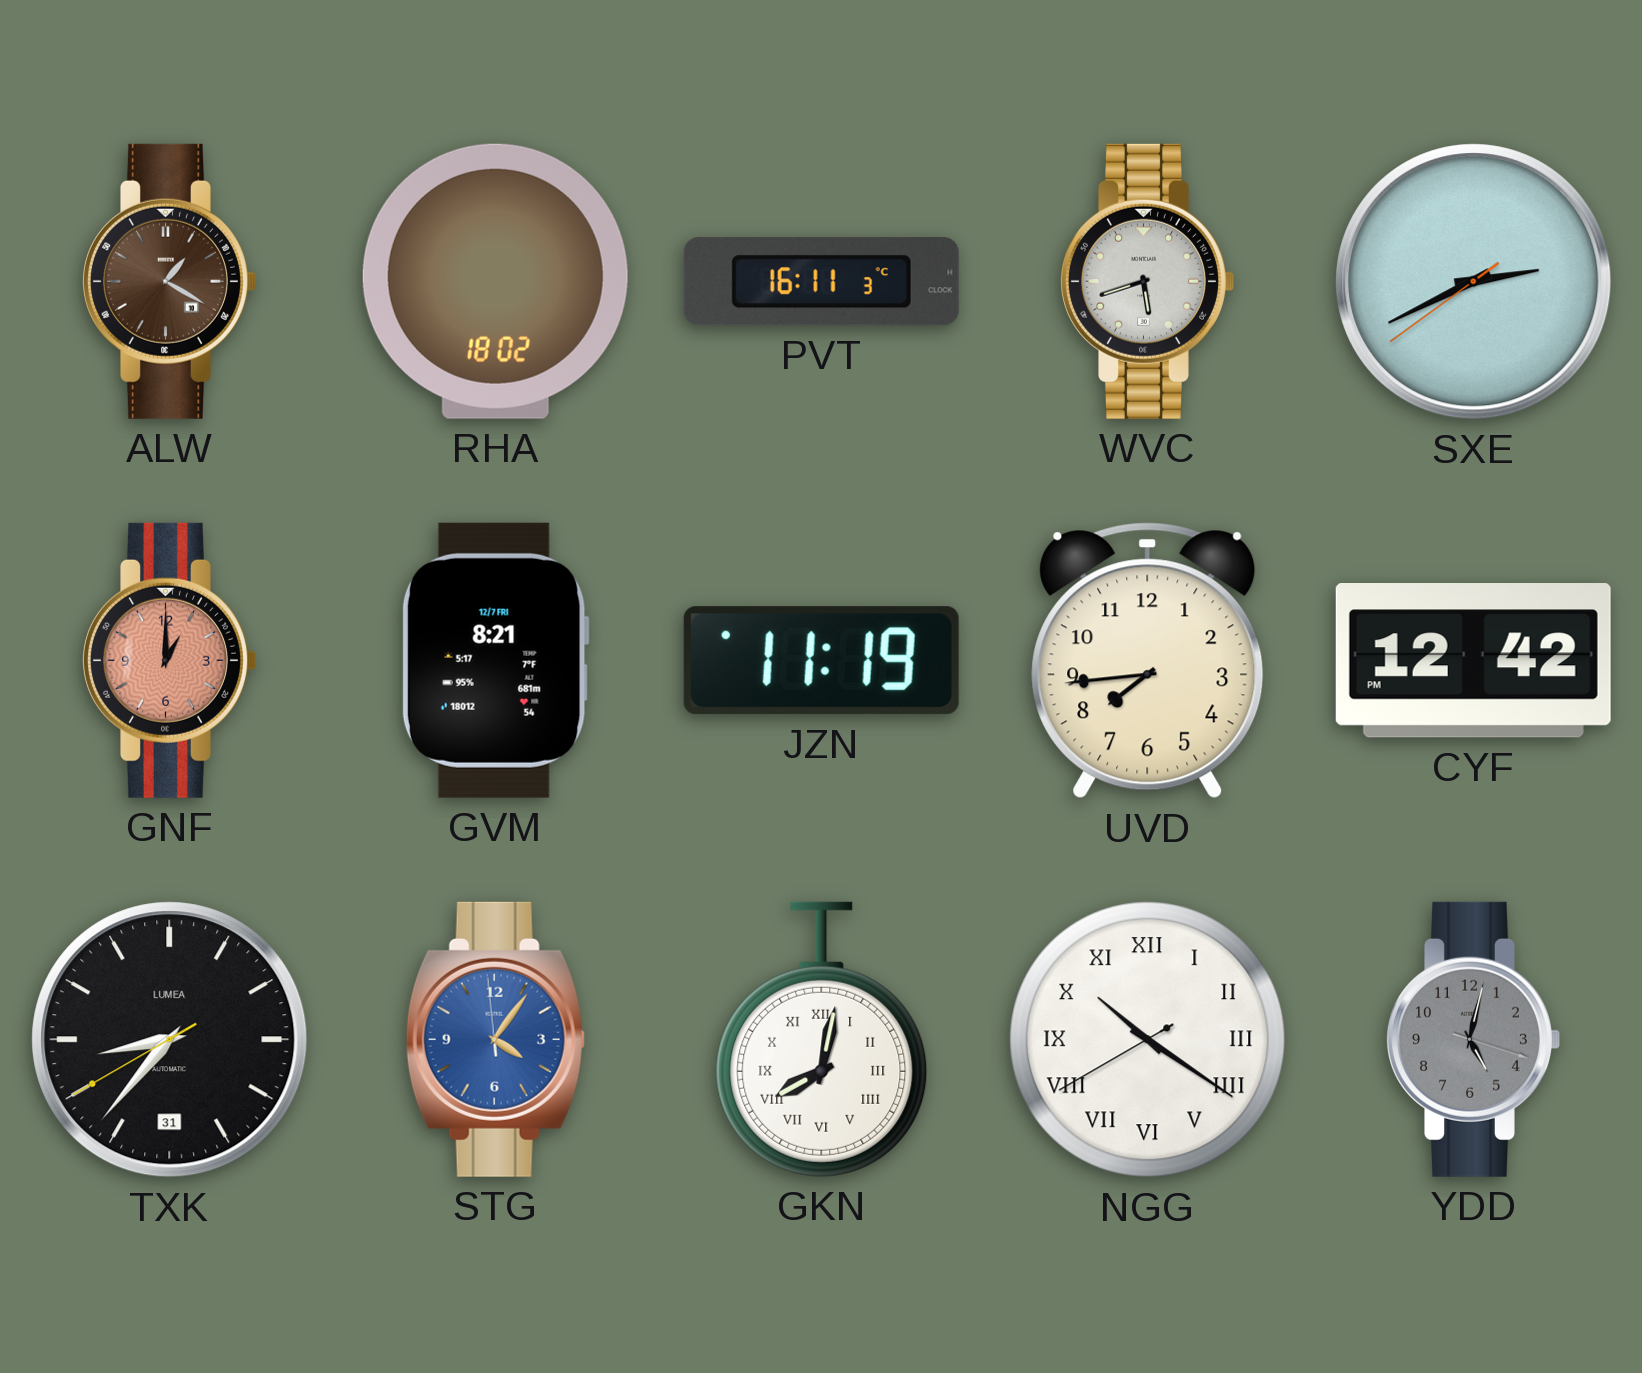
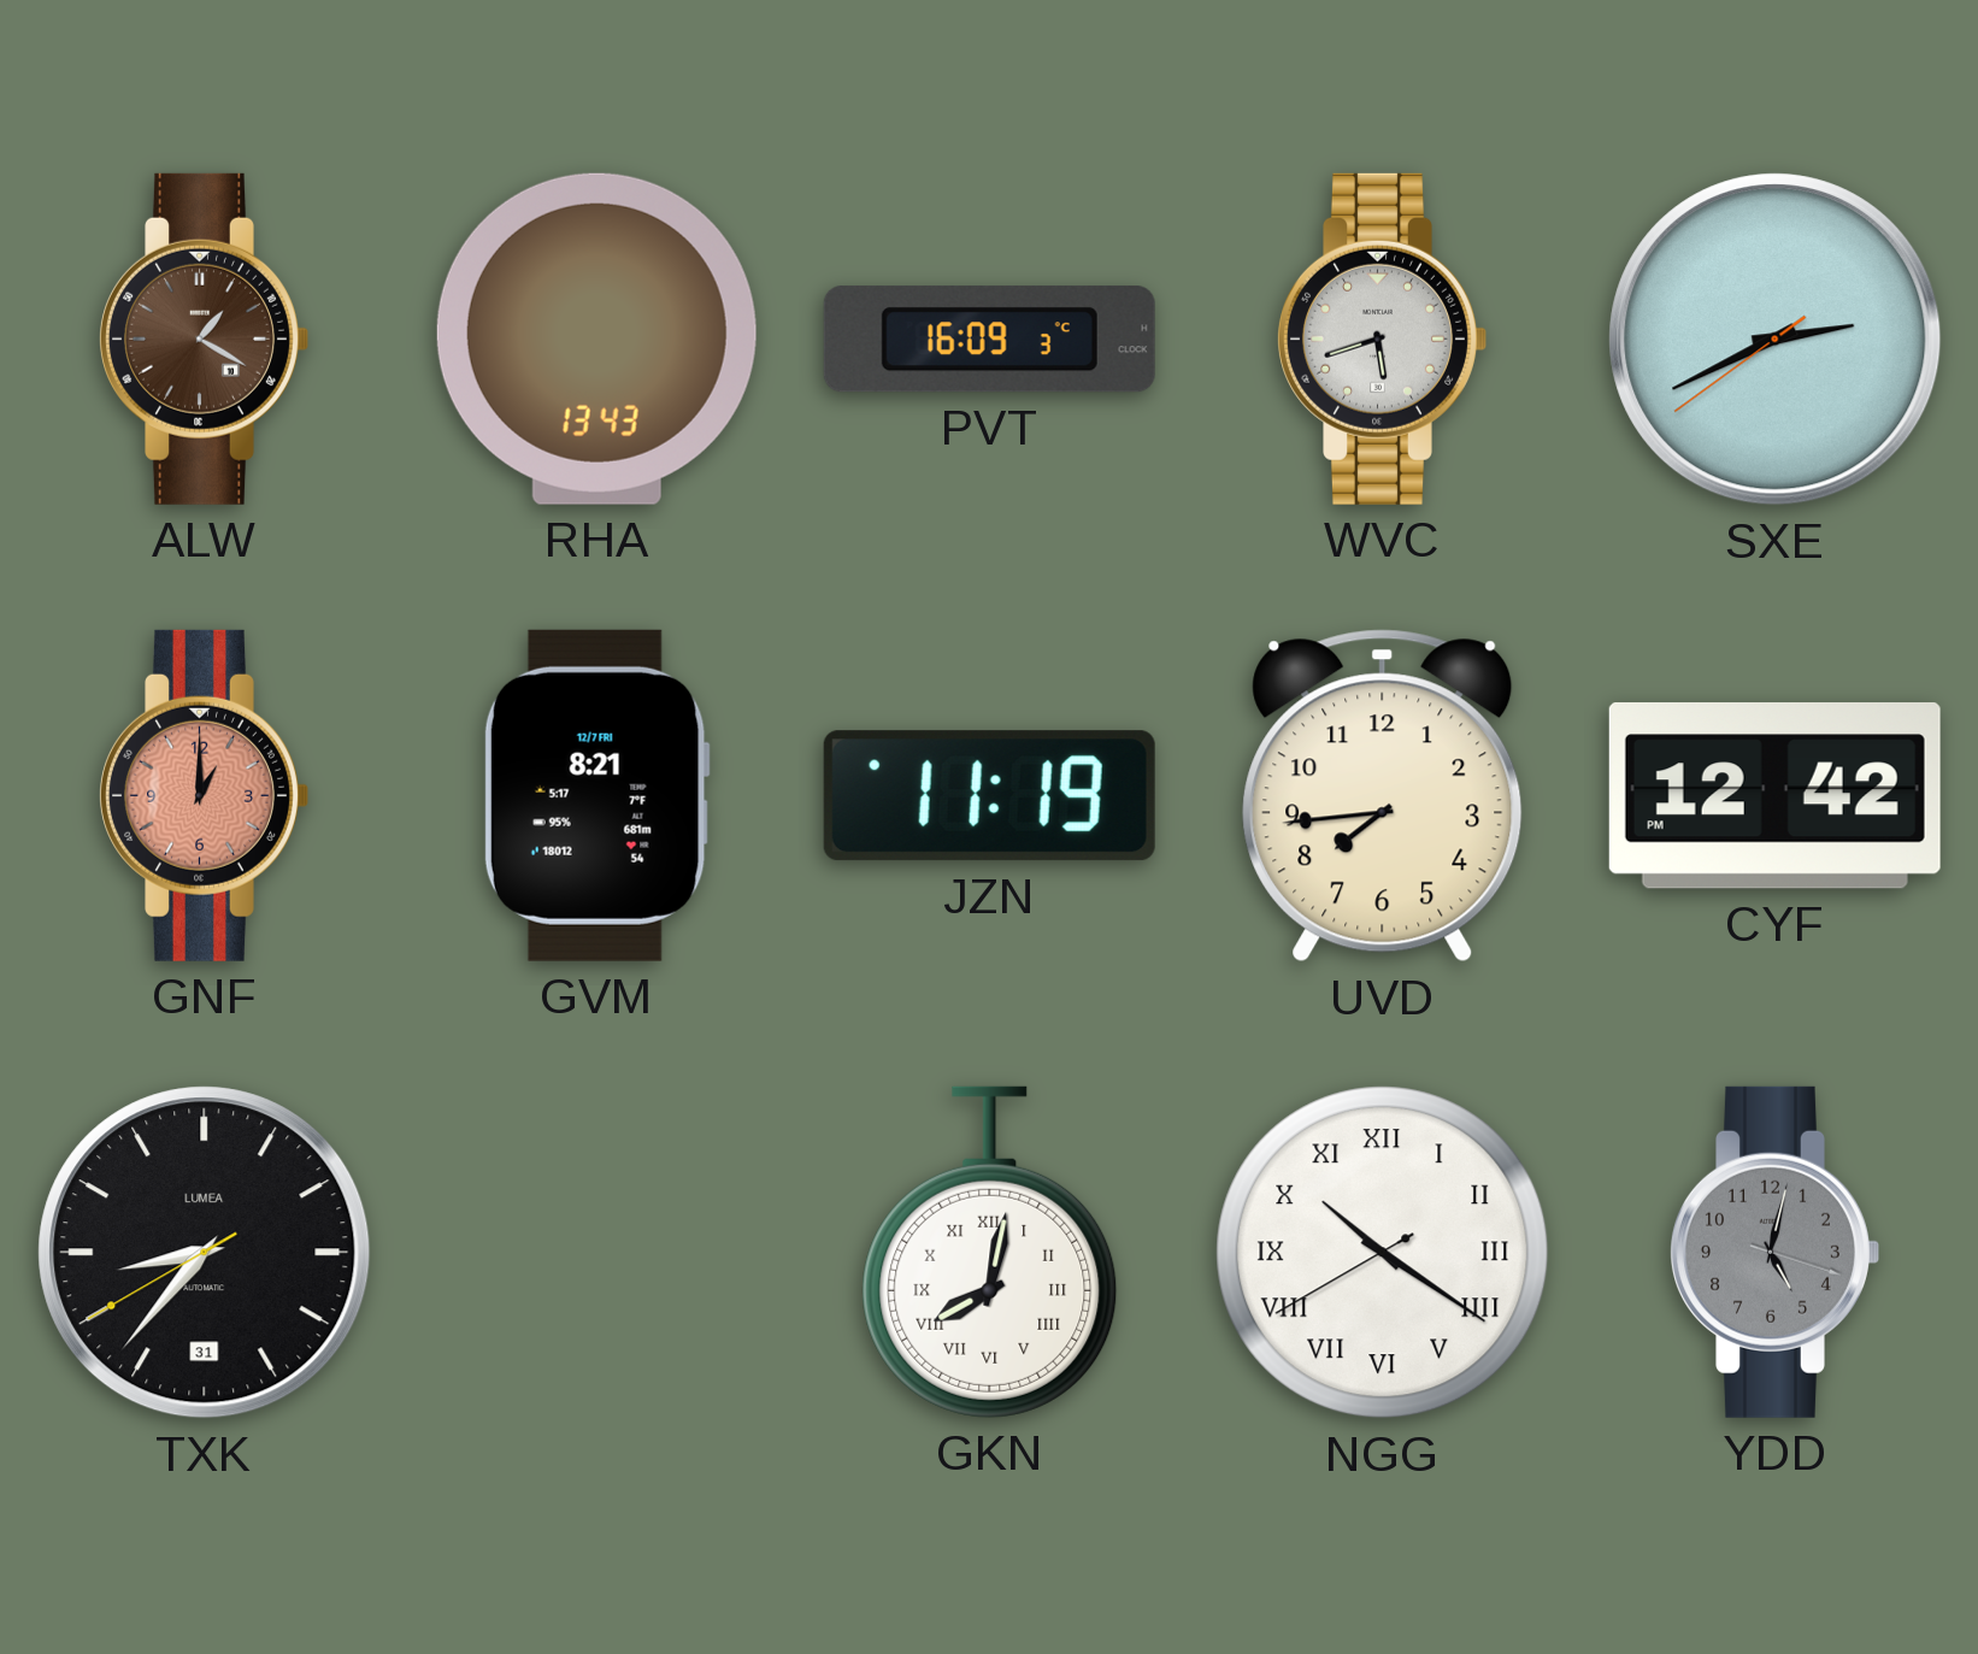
RHA: 18:02 -> 13:43
PVT: 16:11 -> 16:09
STG: 4:05 -> none
